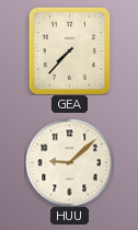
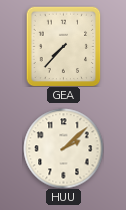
HUU: 9:08 -> 2:08
